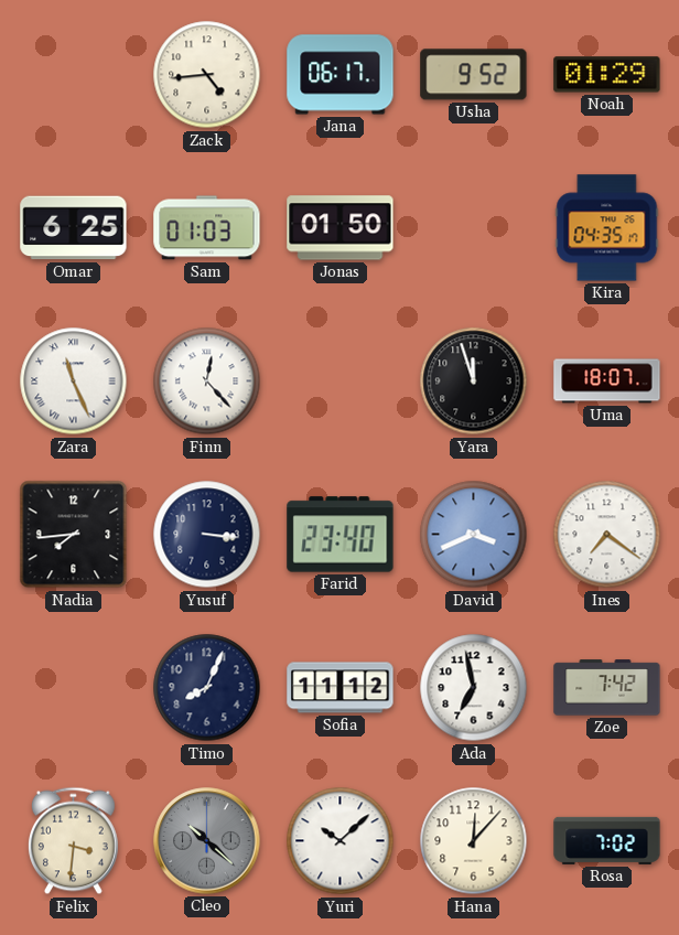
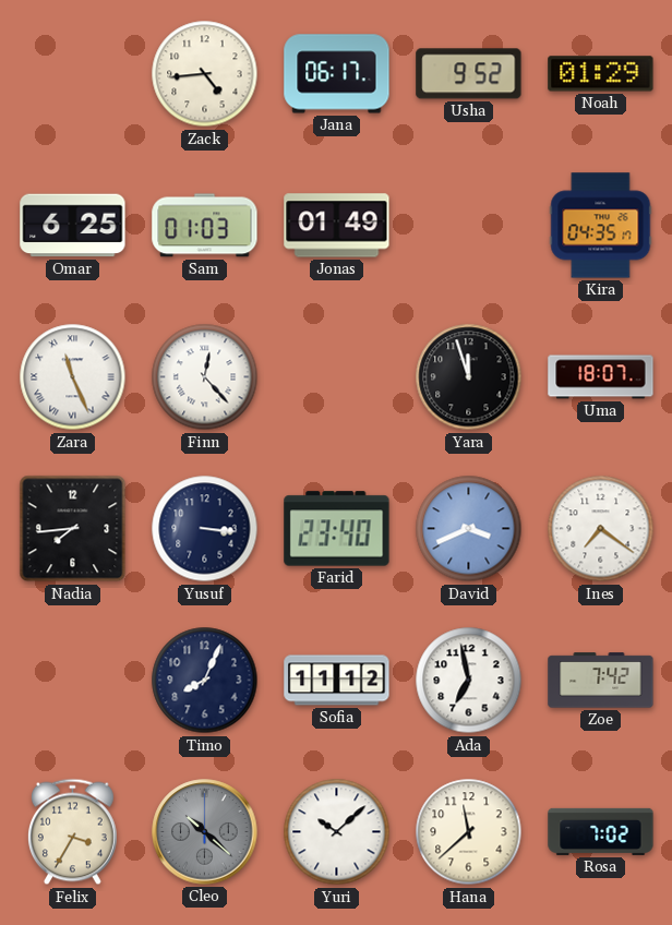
Jonas: 01:50 -> 01:49
Felix: 3:31 -> 3:35
Hana: 12:07 -> 11:38
